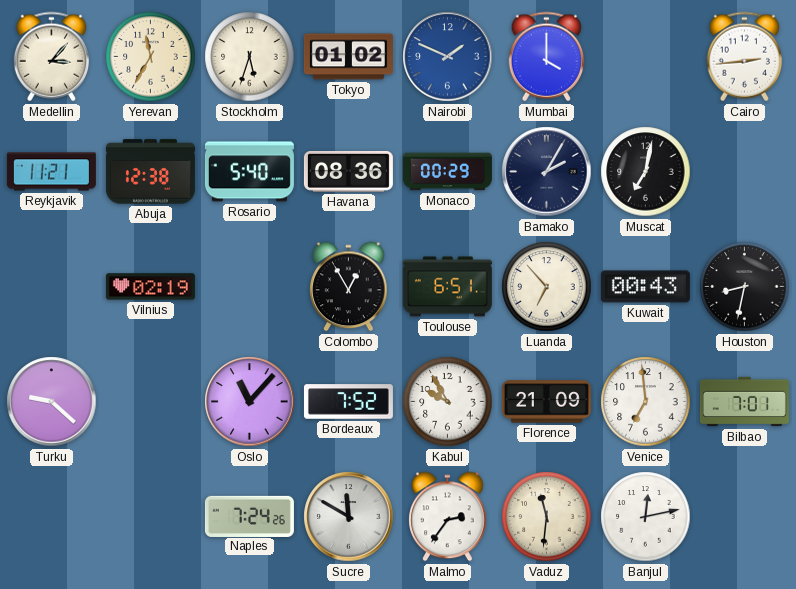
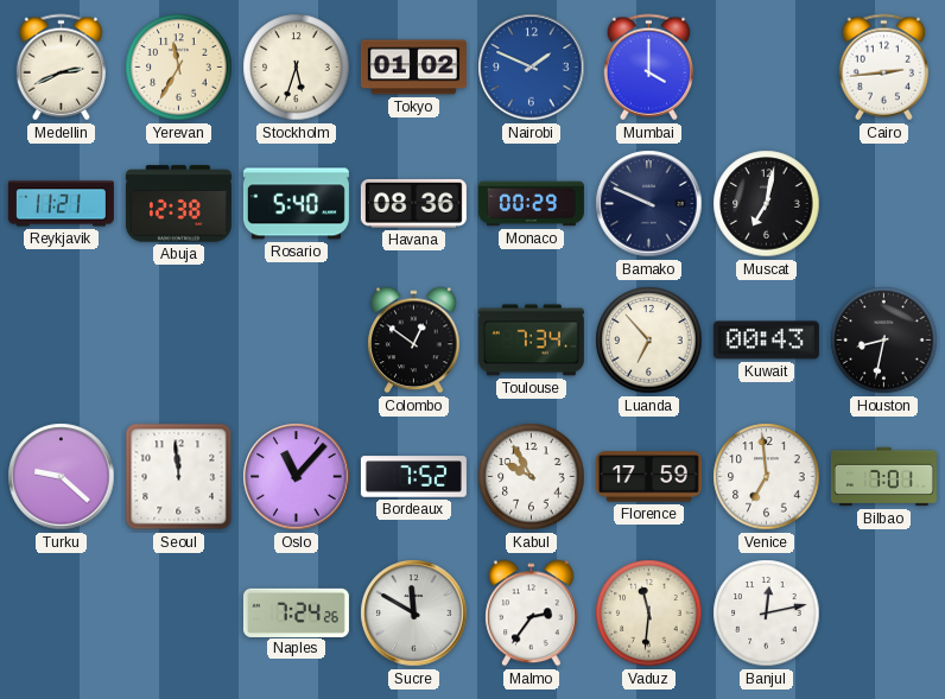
Medellin: 3:07 -> 2:41
Bamako: 2:05 -> 9:49
Vilnius: 02:19 -> none
Colombo: 12:55 -> 12:51
Toulouse: 6:51 -> 7:34
Seoul: none -> 11:59
Florence: 21:09 -> 17:59
